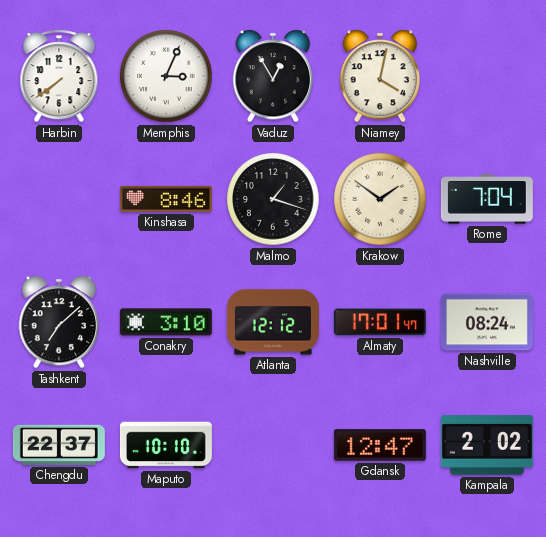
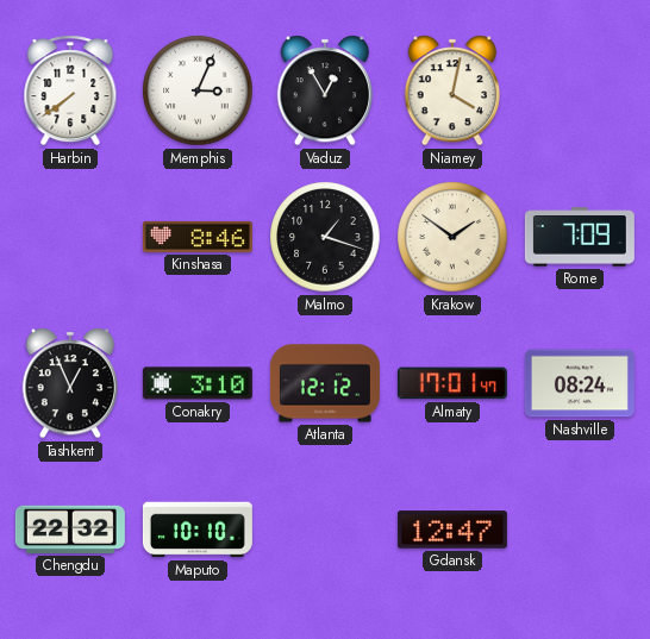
Rome: 7:04 -> 7:09
Tashkent: 7:08 -> 12:56
Chengdu: 22:37 -> 22:32
Kampala: 2:02 -> none
